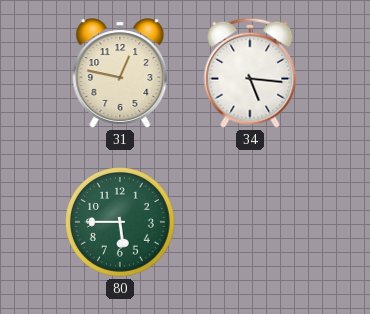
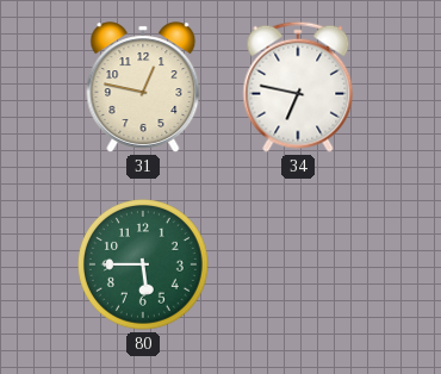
34: 5:16 -> 6:47
